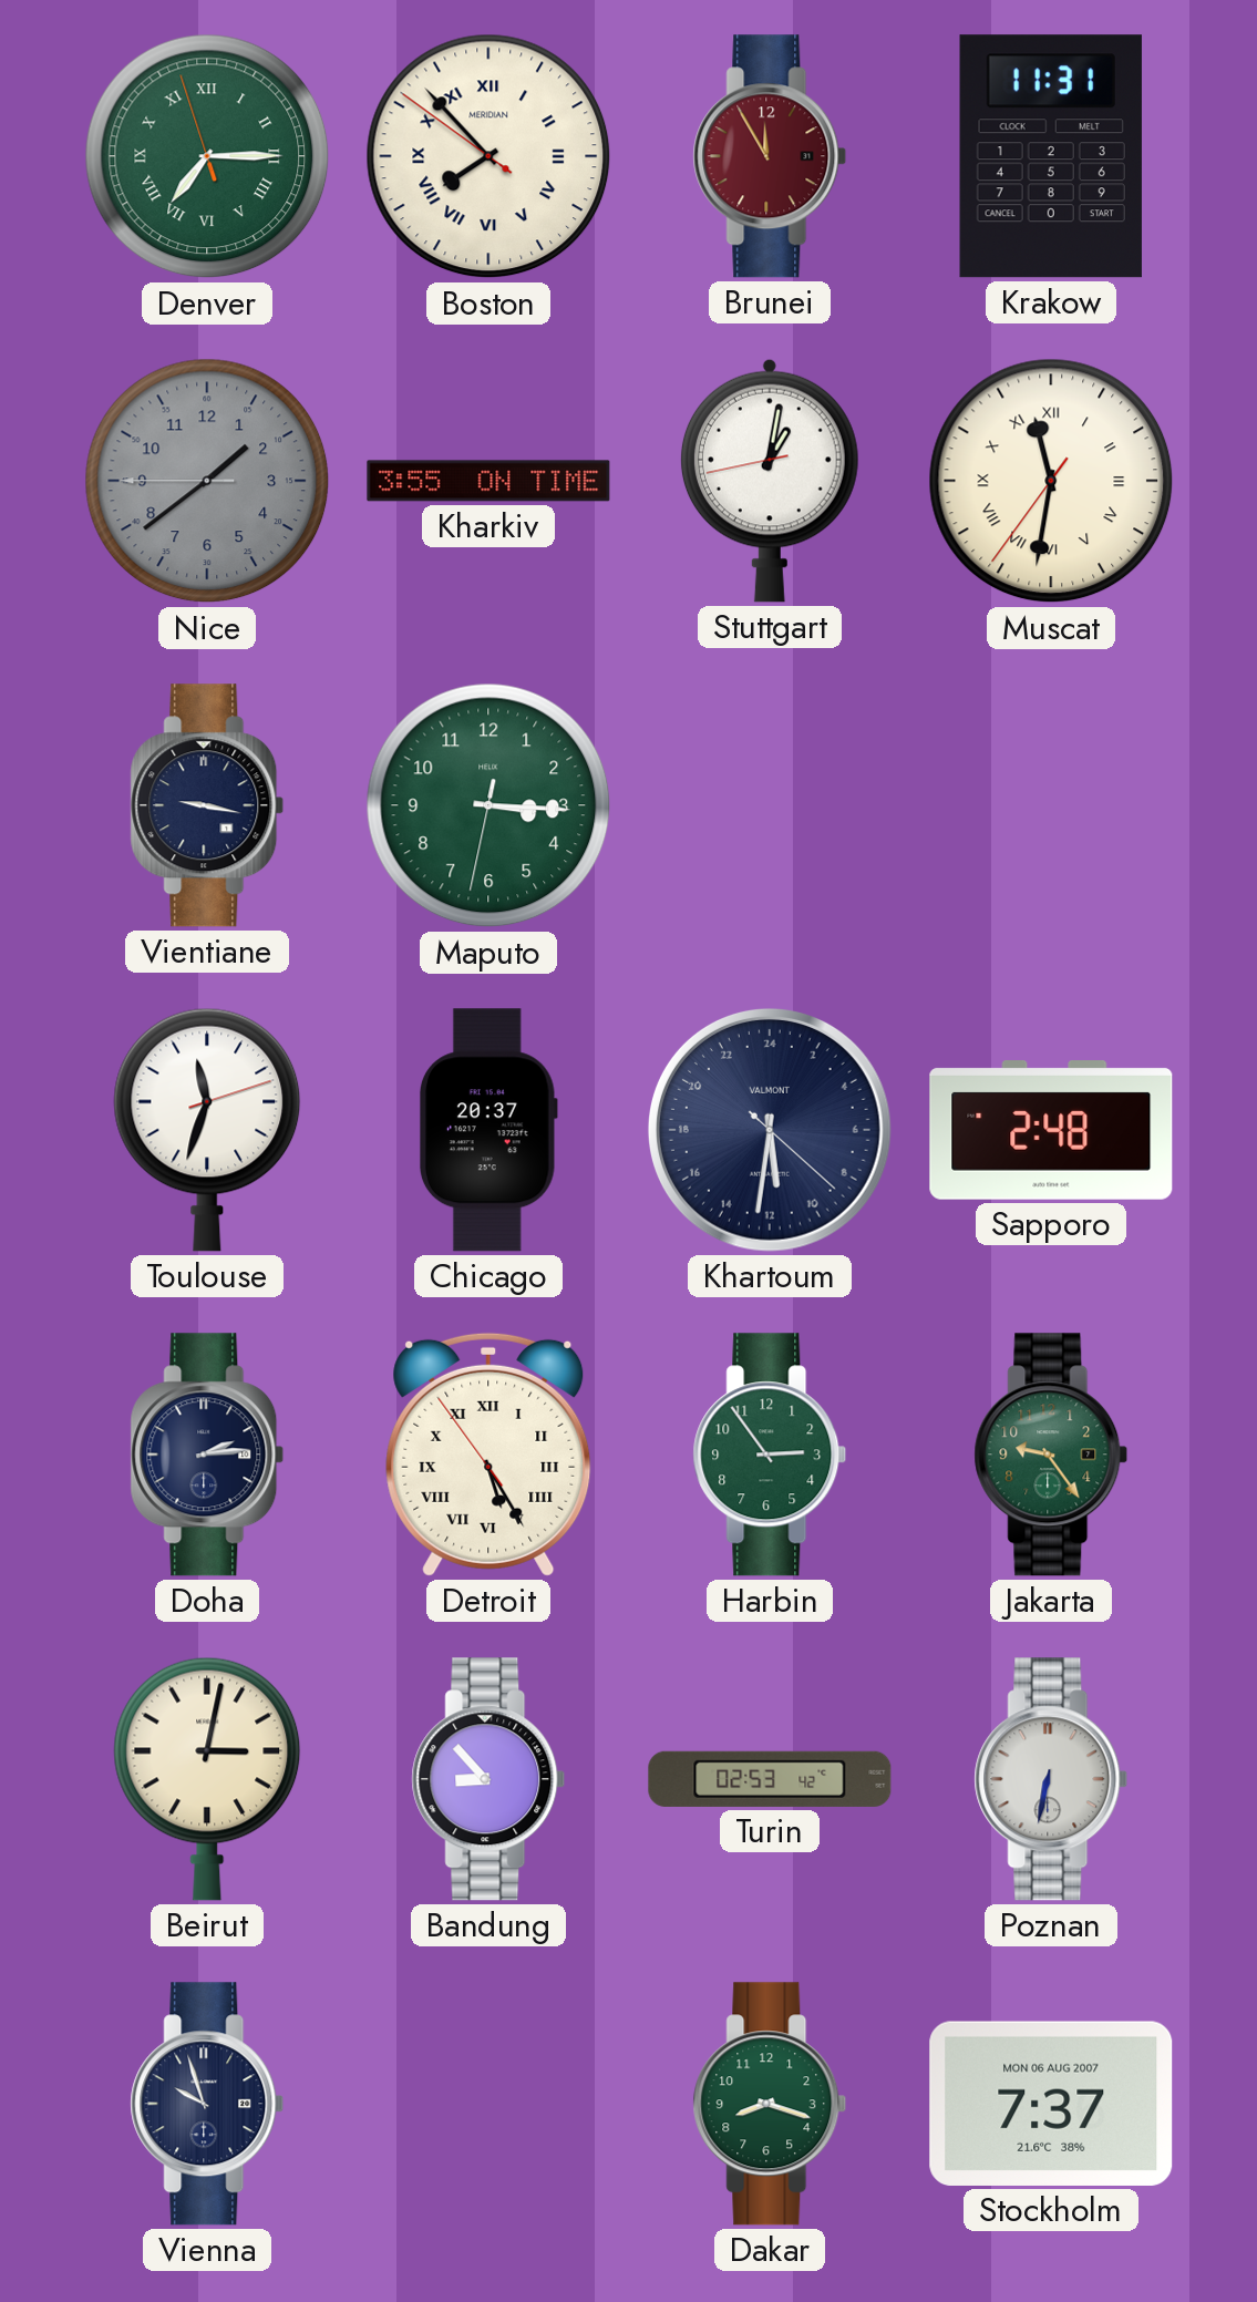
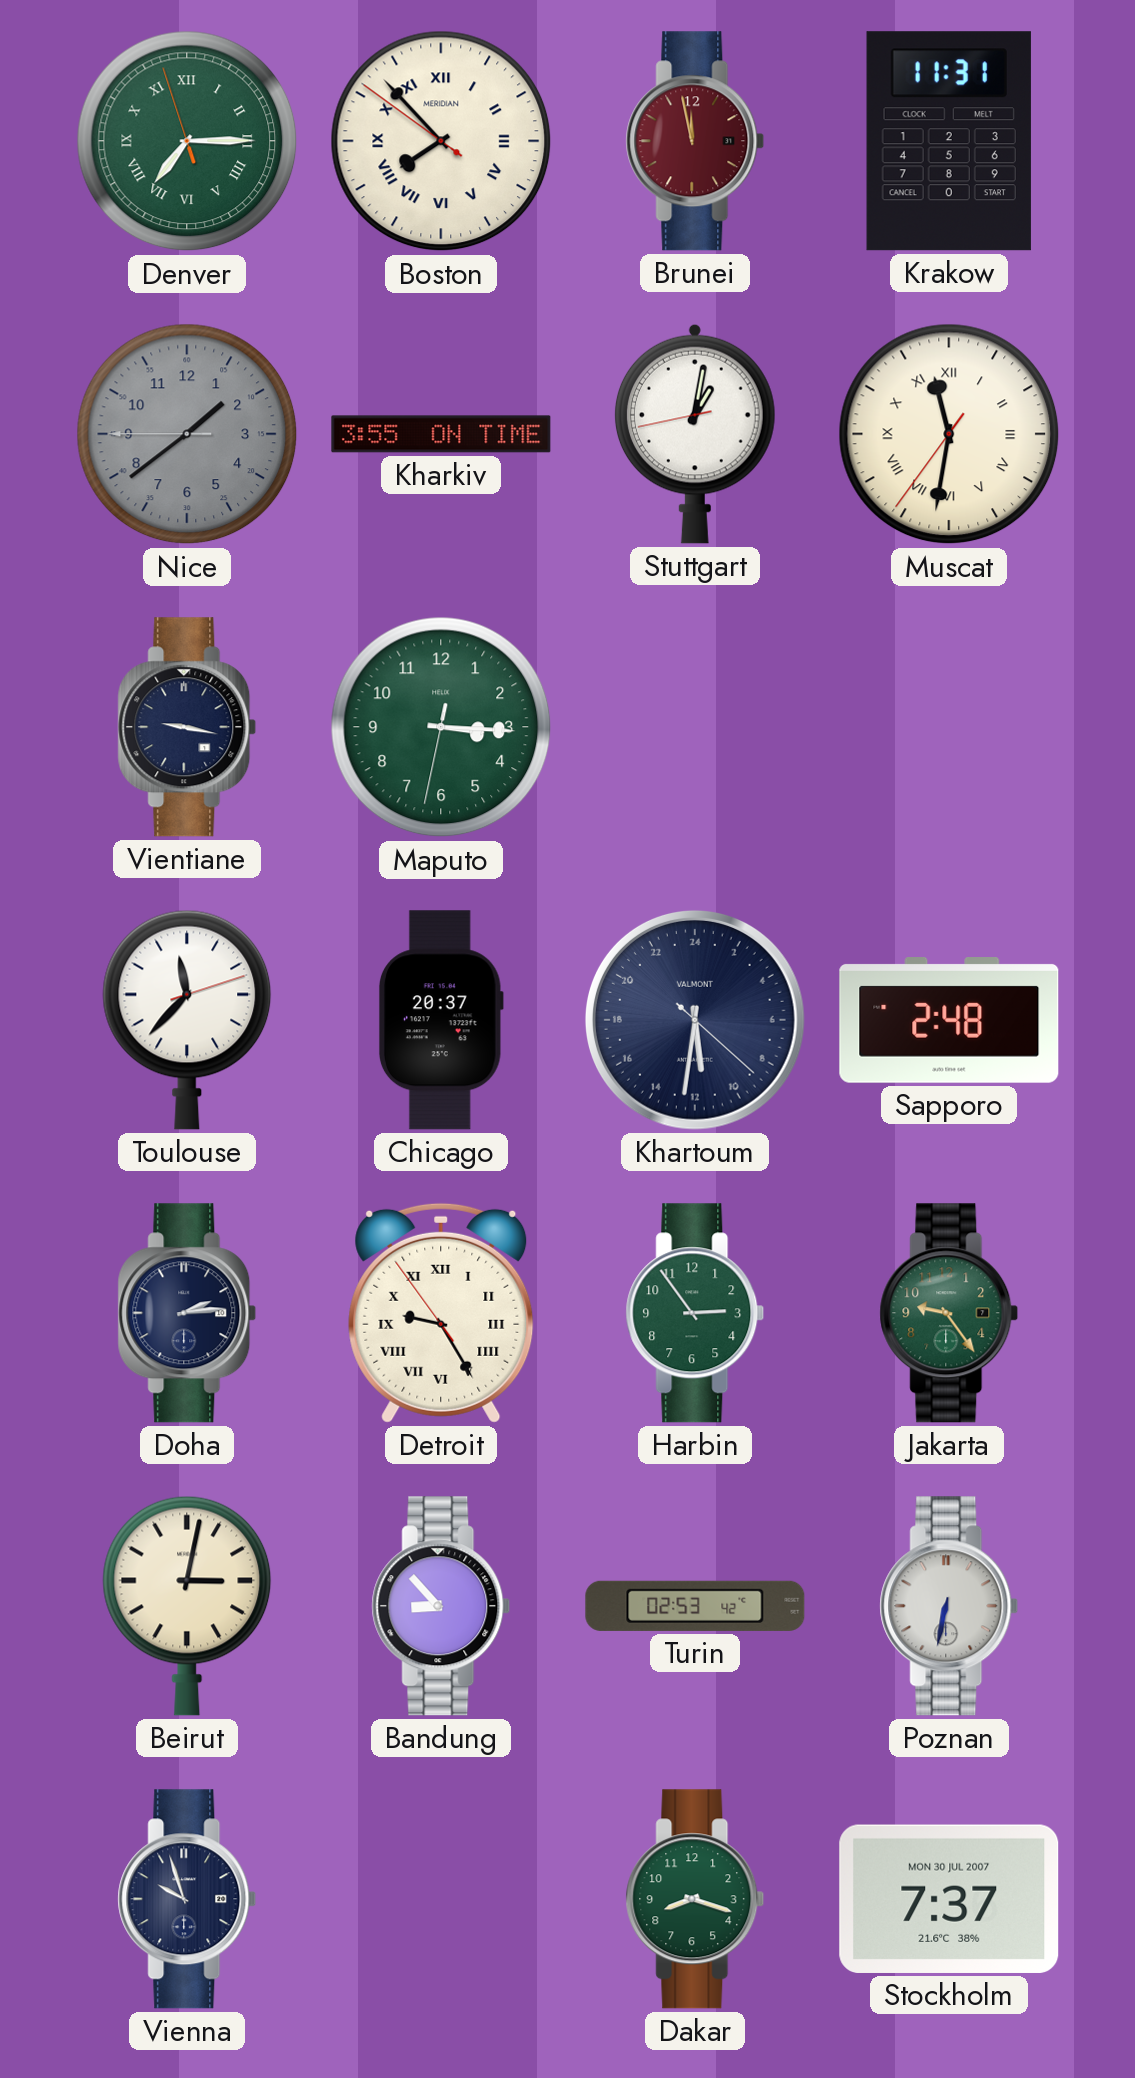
Brunei: 11:55 -> 11:58
Toulouse: 11:33 -> 11:37
Detroit: 5:24 -> 9:24
Stockholm date: MON 06 AUG 2007 -> MON 30 JUL 2007
